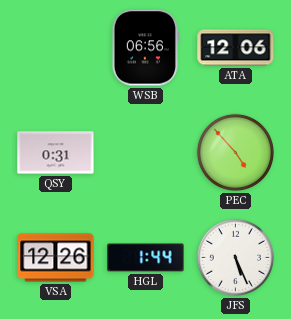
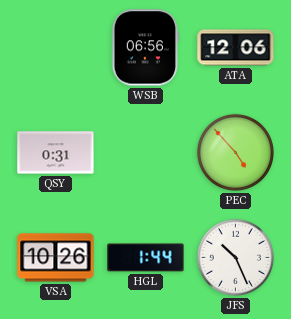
VSA: 12:26 -> 10:26
JFS: 5:26 -> 10:26
